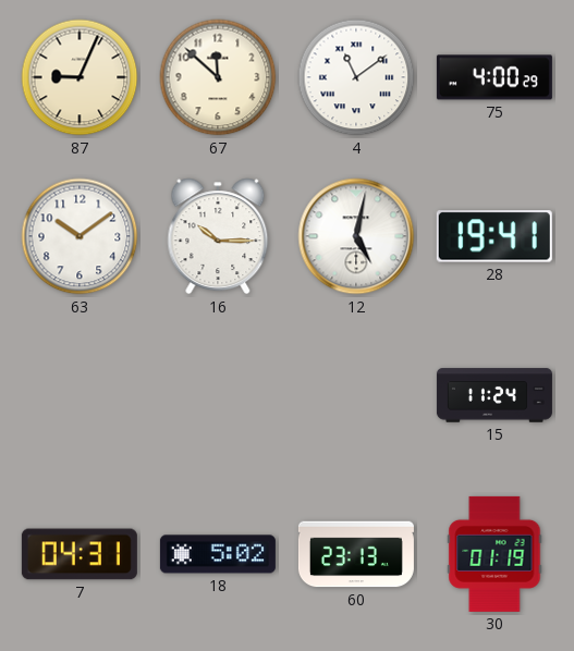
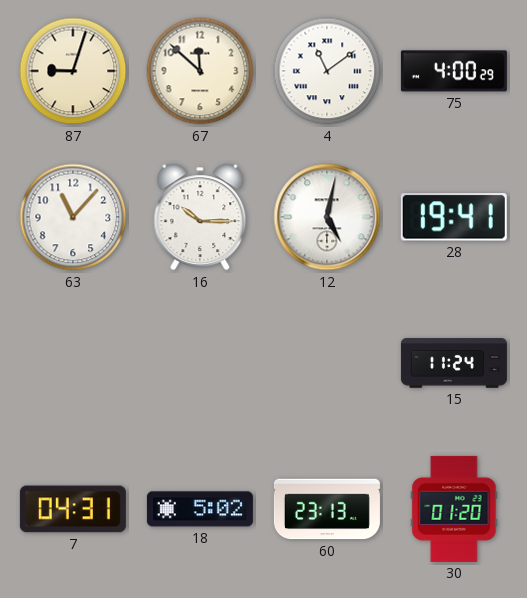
87: 9:04 -> 9:03
63: 10:09 -> 11:07
30: 01:19 -> 01:20
